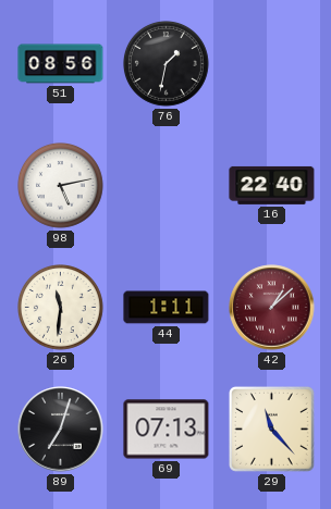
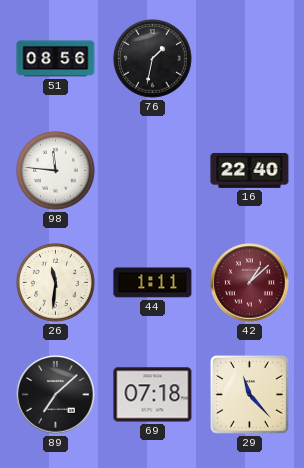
98: 5:13 -> 11:46
89: 7:03 -> 7:08
69: 07:13 -> 07:18
